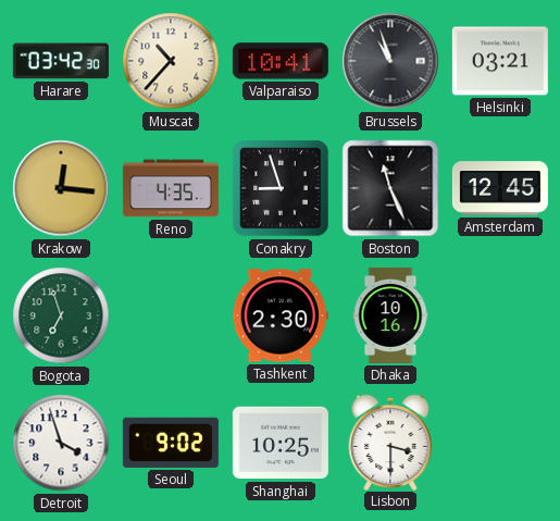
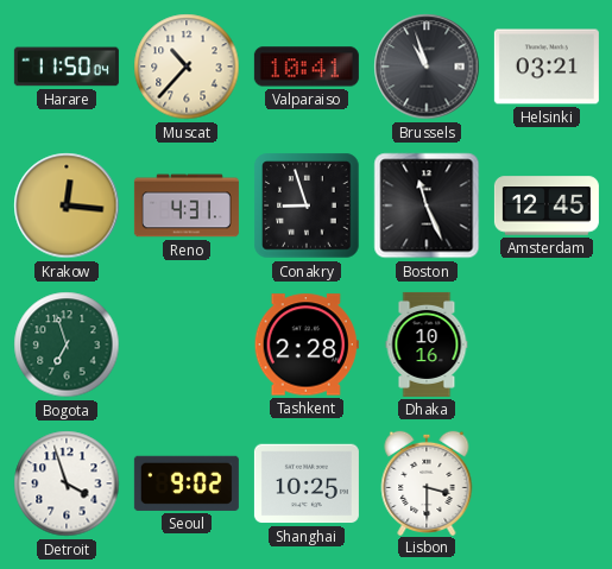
Harare: 03:42 -> 11:50
Reno: 4:35 -> 4:31
Tashkent: 2:30 -> 2:28
